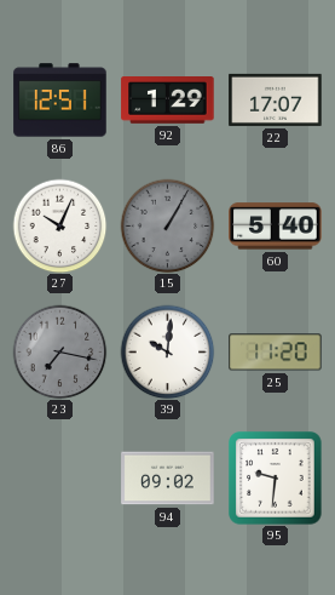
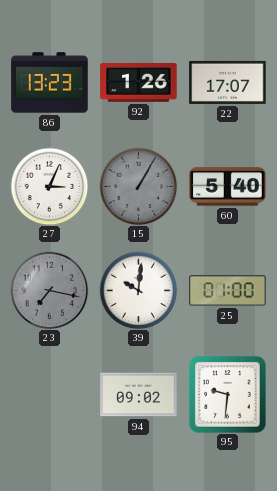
86: 12:51 -> 13:23
92: 1:29 -> 1:26
27: 10:04 -> 3:04
25: 11:20 -> 01:00
